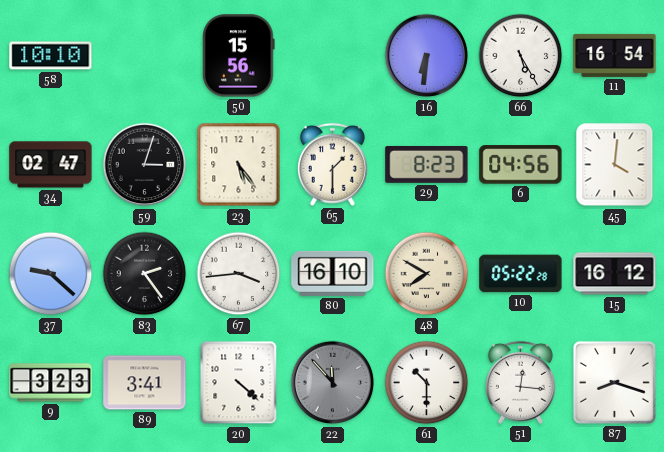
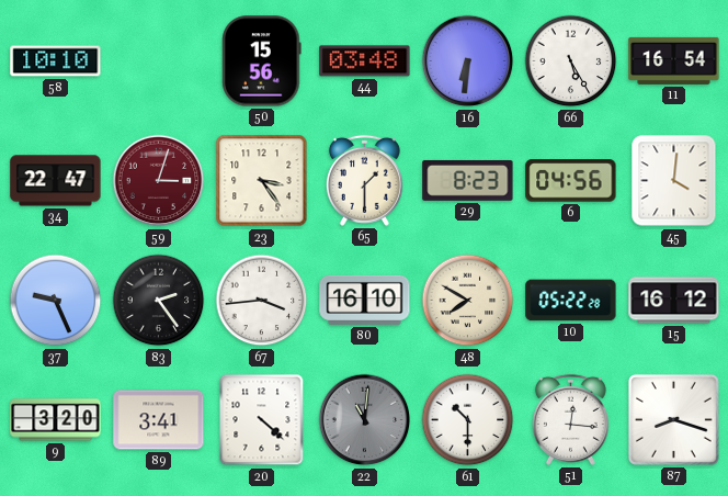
44: none -> 03:48
34: 02:47 -> 22:47
59 dial: black -> burgundy
23: 5:24 -> 3:24
37: 9:22 -> 9:26
9: 3:23 -> 3:20
22: 11:53 -> 11:01
